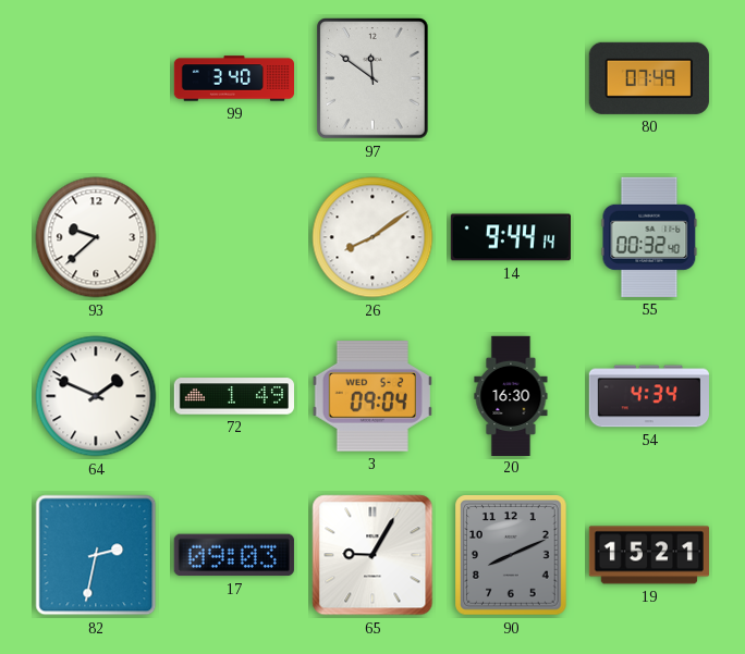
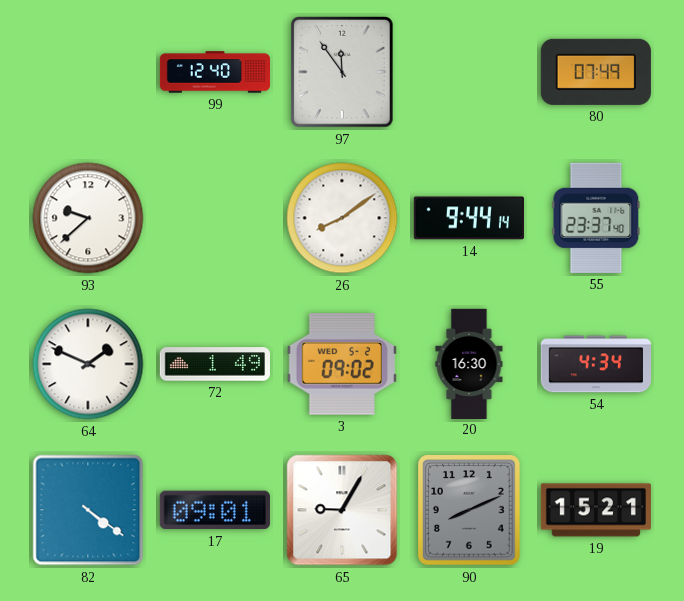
99: 3:40 -> 12:40
97: 11:51 -> 11:54
55: 00:32 -> 23:37
3: 09:04 -> 09:02
82: 2:32 -> 4:21
17: 09:03 -> 09:01
